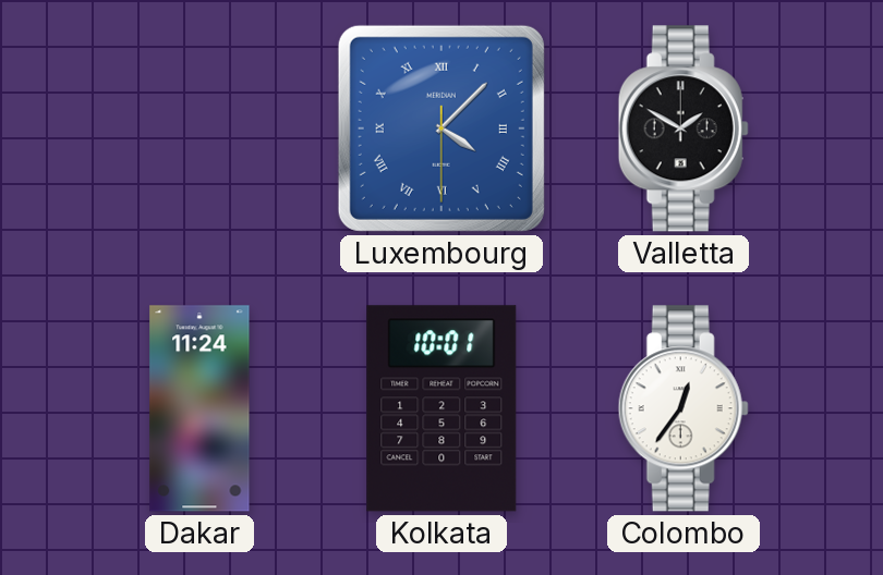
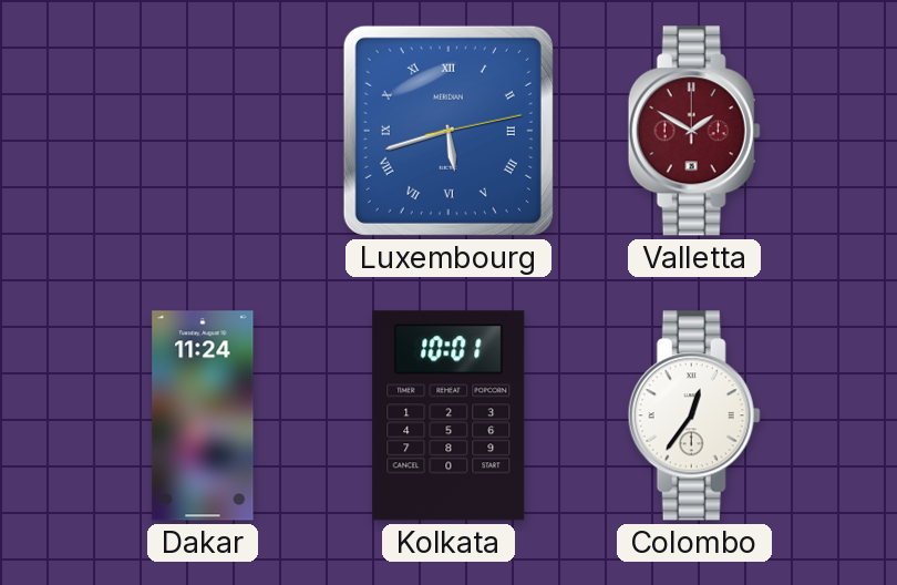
Luxembourg: 4:07 -> 5:42
Valletta dial: black -> burgundy
